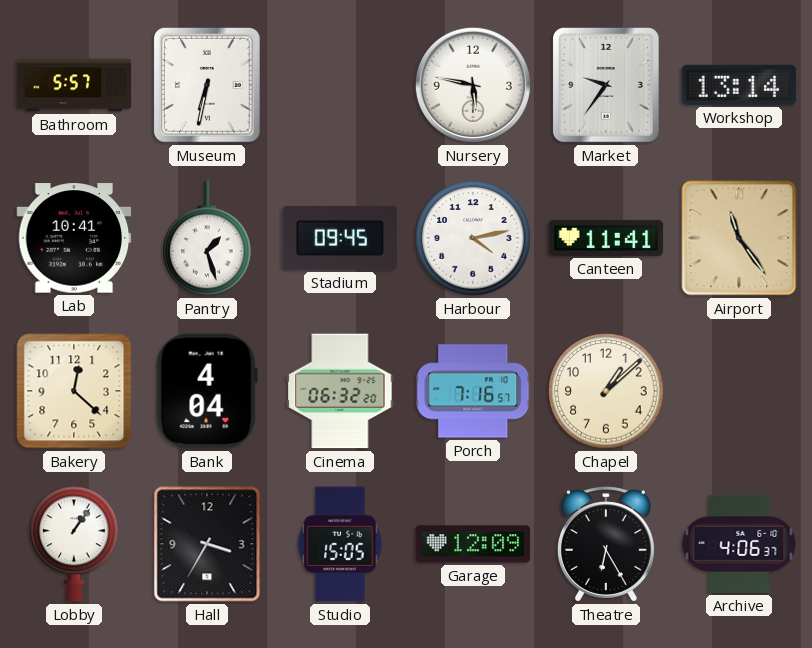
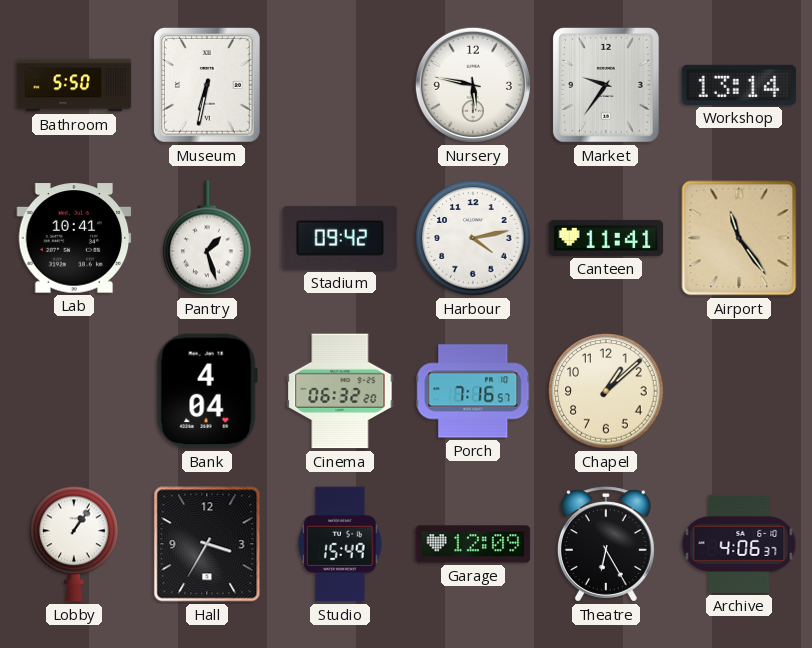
Bathroom: 5:57 -> 5:50
Stadium: 09:45 -> 09:42
Bakery: 12:22 -> none
Studio: 15:05 -> 15:49
